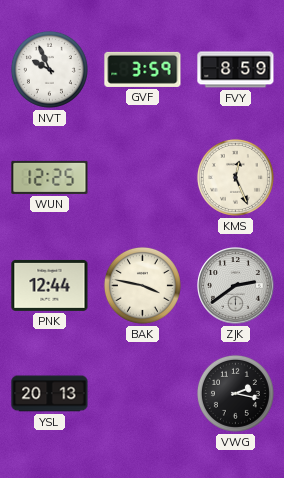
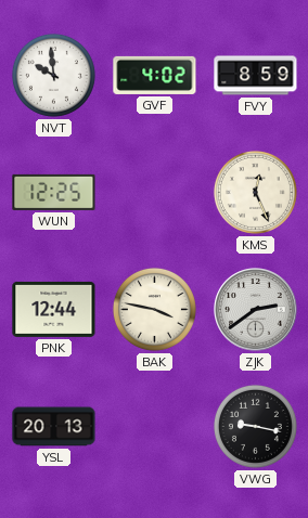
NVT: 9:56 -> 9:59
GVF: 3:59 -> 4:02
VWG: 2:17 -> 9:17
